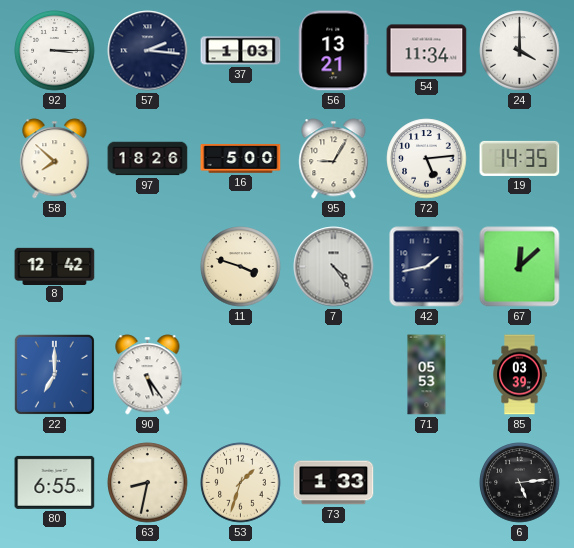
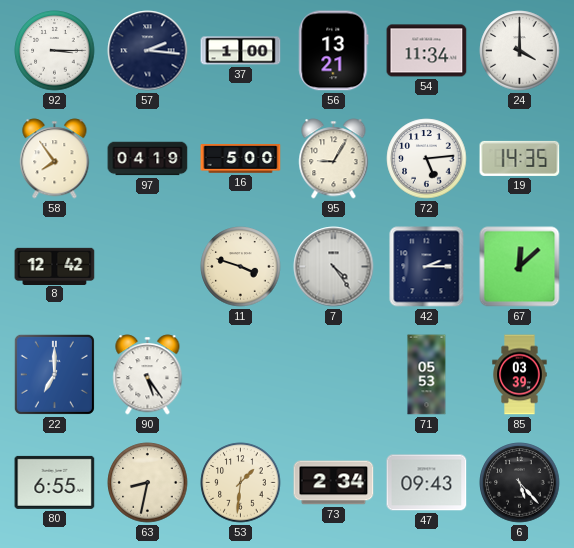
37: 1:03 -> 1:00
58: 7:52 -> 7:54
97: 18:26 -> 04:19
42: 1:43 -> 2:15
53: 1:33 -> 1:31
73: 1:33 -> 2:34
47: none -> 09:43
6: 5:14 -> 5:23
